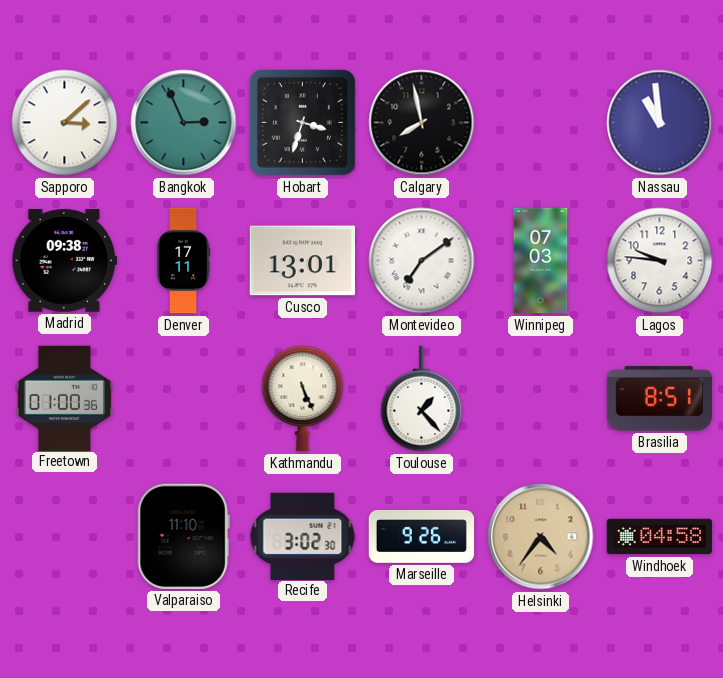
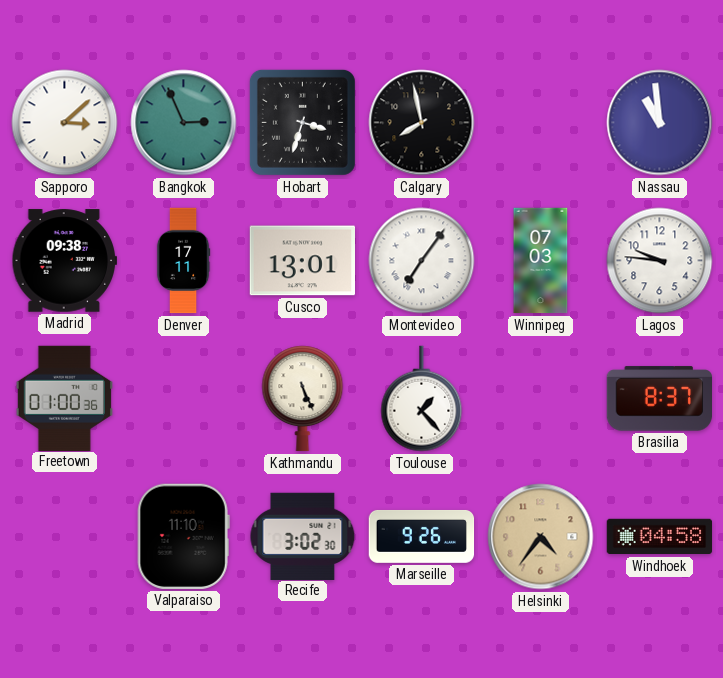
Montevideo: 7:09 -> 7:06
Brasilia: 8:51 -> 8:37
